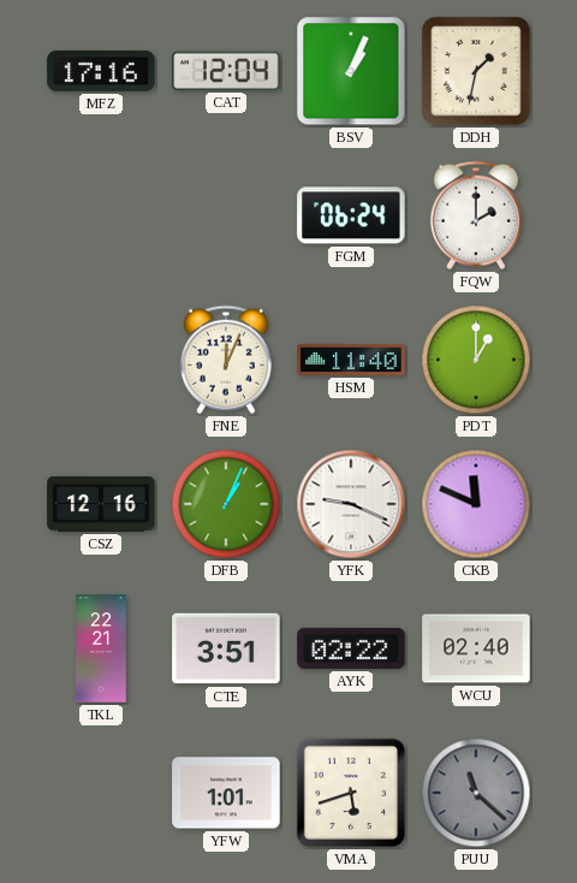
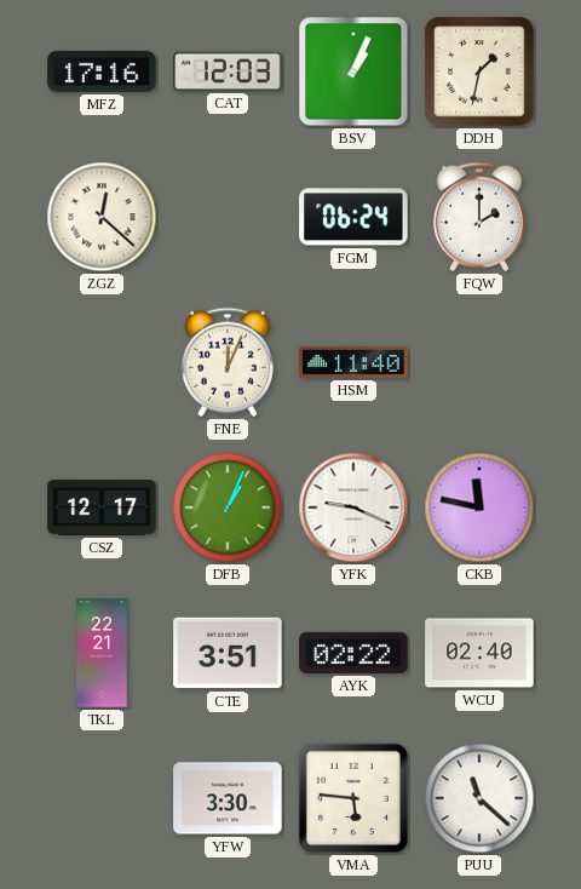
CAT: 12:04 -> 12:03
ZGZ: none -> 12:22
PDT: 1:00 -> none
CSZ: 12:16 -> 12:17
CKB: 11:49 -> 11:47
YFW: 1:01 -> 3:30
VMA: 5:42 -> 5:46
PUU dial: grey -> white
